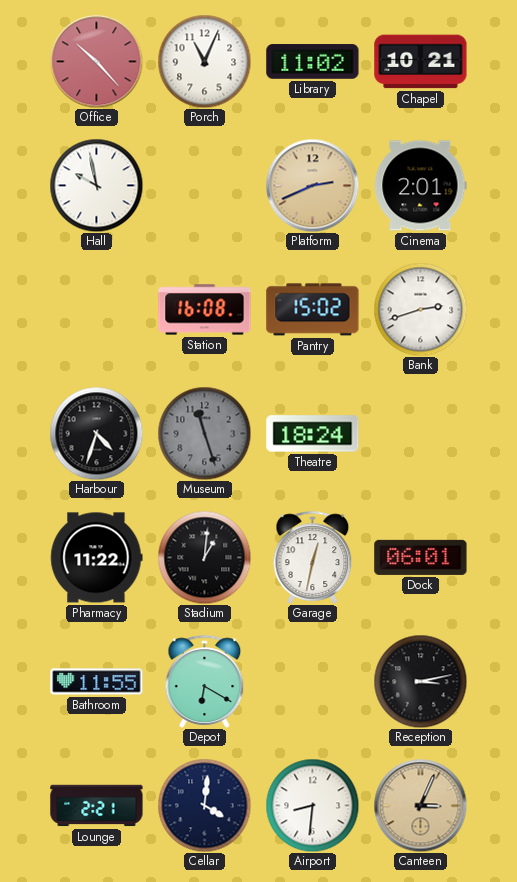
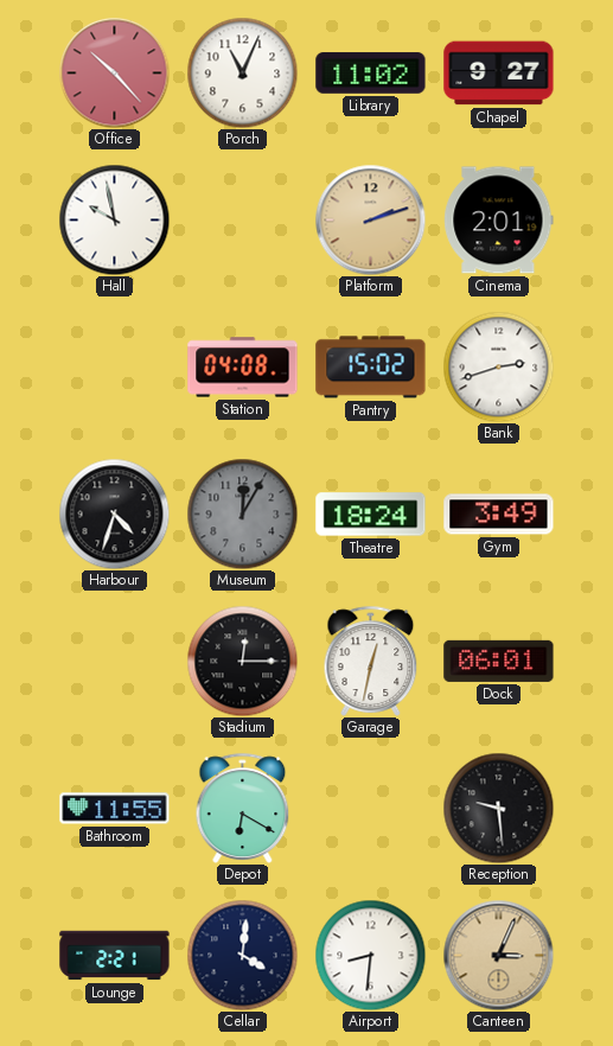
Chapel: 10:21 -> 9:27
Platform: 2:41 -> 2:12
Station: 16:08 -> 04:08
Museum: 11:27 -> 12:05
Gym: none -> 3:49
Pharmacy: 11:22 -> none
Stadium: 1:01 -> 12:15
Reception: 3:13 -> 9:29
